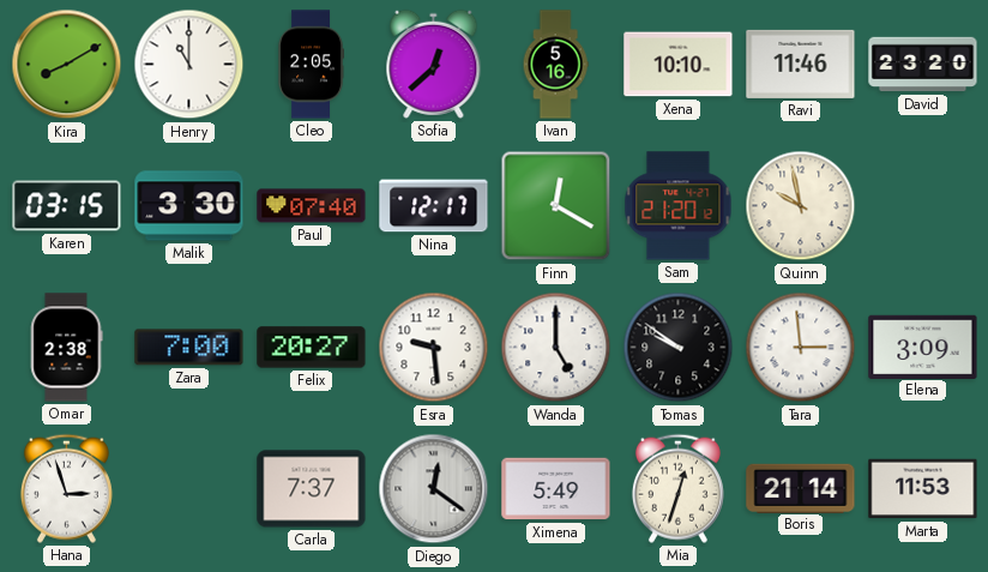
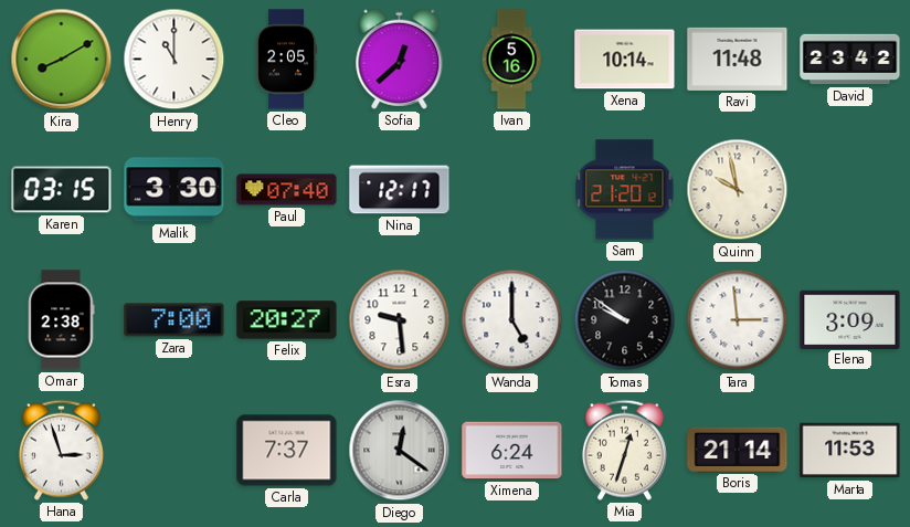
Xena: 10:10 -> 10:14
Ravi: 11:46 -> 11:48
David: 23:20 -> 23:42
Finn: 12:20 -> none
Ximena: 5:49 -> 6:24
